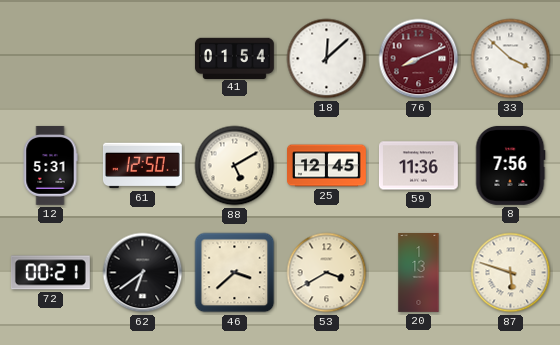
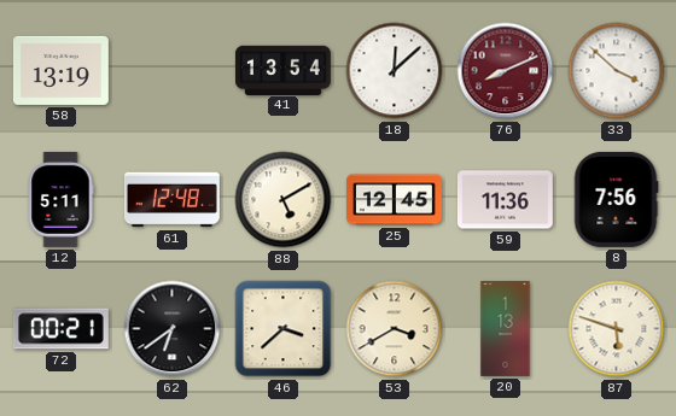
58: none -> 13:19
41: 01:54 -> 13:54
12: 5:31 -> 5:11
61: 12:50 -> 12:48
